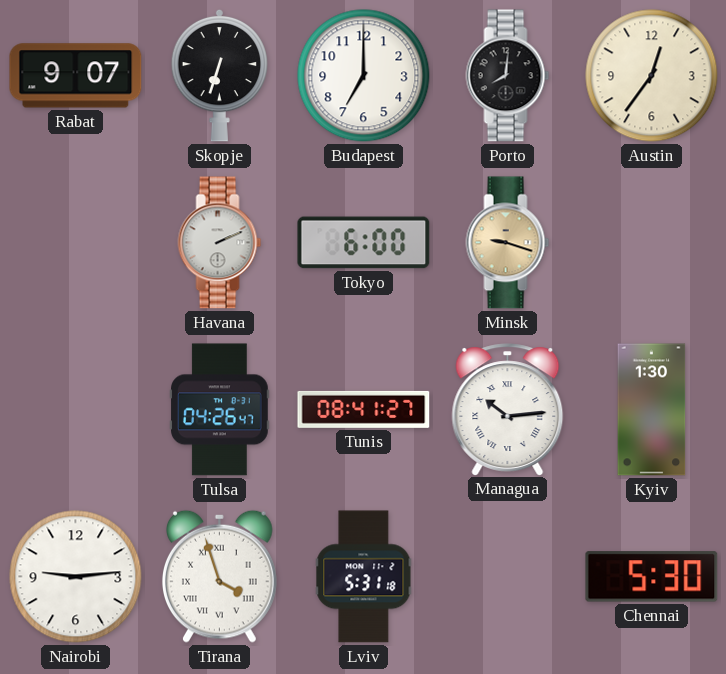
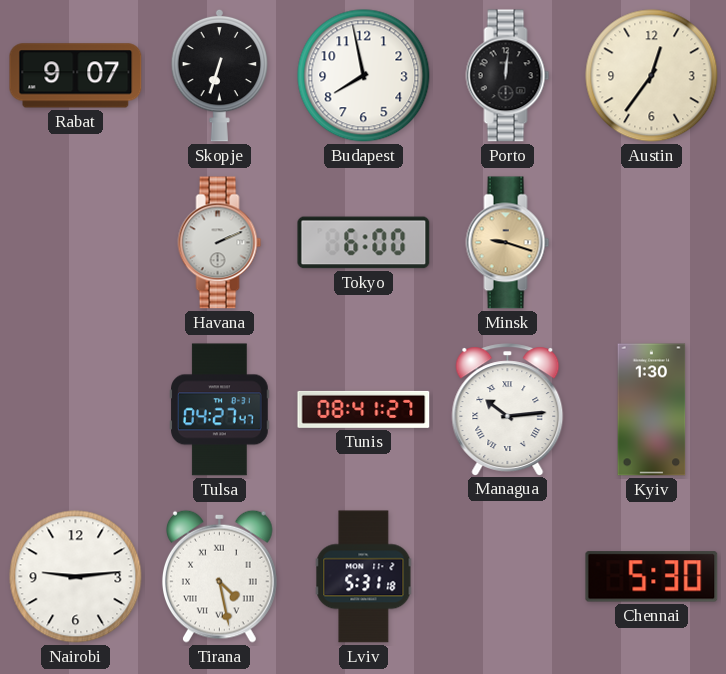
Budapest: 7:00 -> 7:58
Porto: 8:01 -> 12:01
Tulsa: 04:26 -> 04:27
Tirana: 3:57 -> 4:28
